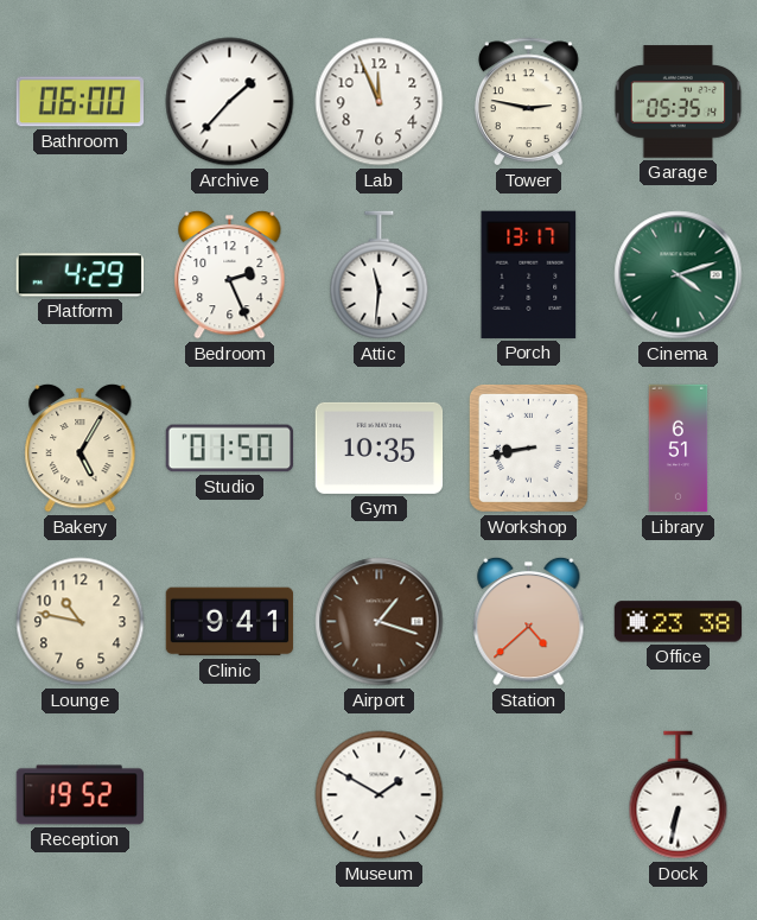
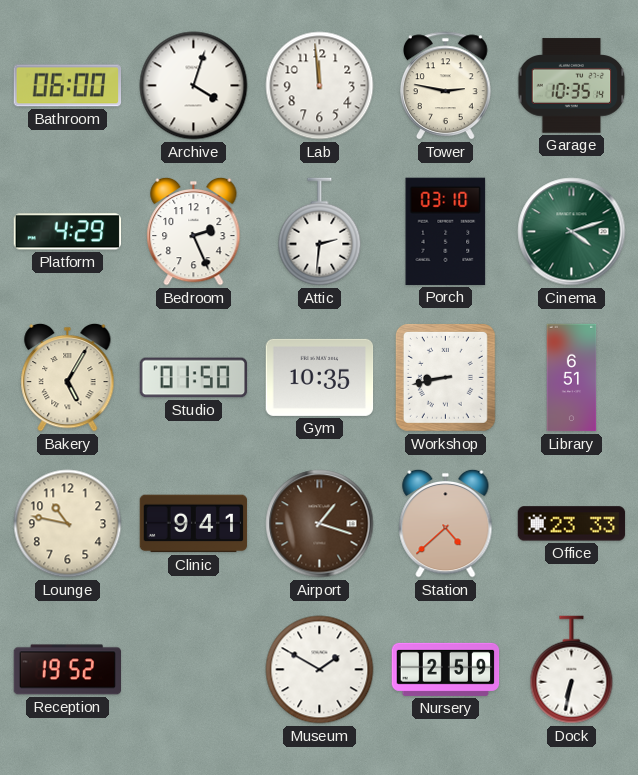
Archive: 1:37 -> 4:03
Lab: 11:56 -> 11:59
Garage: 05:35 -> 10:35
Attic: 11:31 -> 2:31
Porch: 13:17 -> 03:10
Office: 23:38 -> 23:33
Nursery: none -> 2:59
